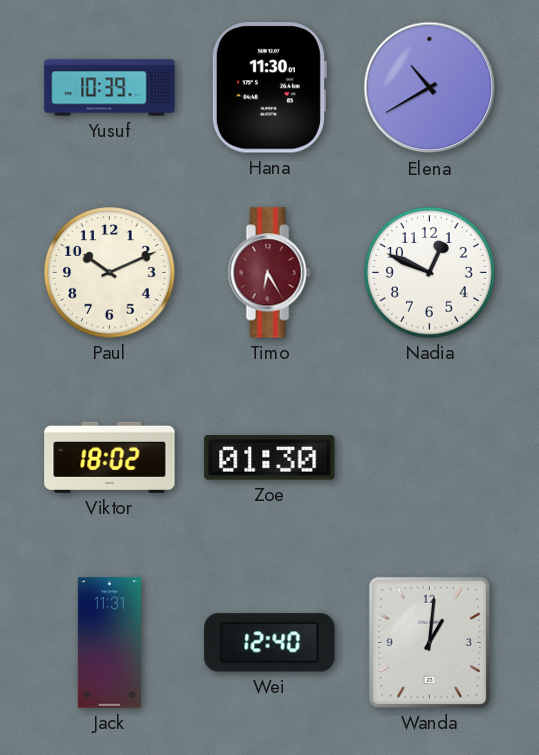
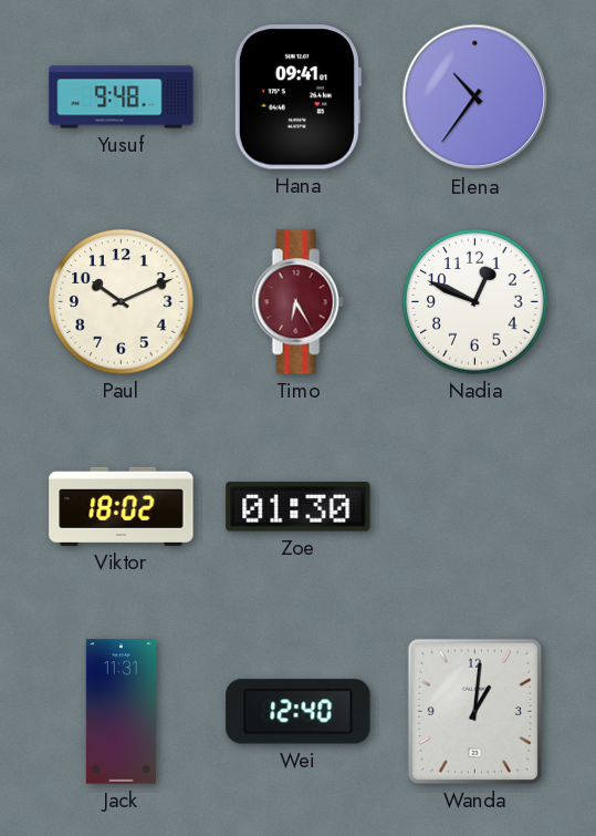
Yusuf: 10:39 -> 9:48
Hana: 11:30 -> 09:41
Elena: 10:40 -> 10:36
